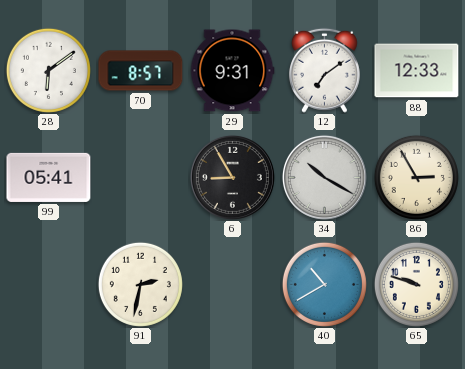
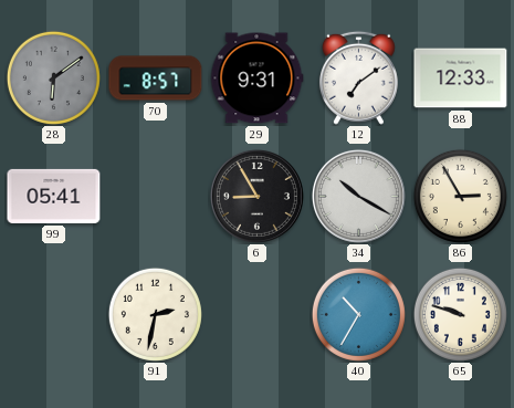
28 dial: white -> grey
40: 10:40 -> 10:35
